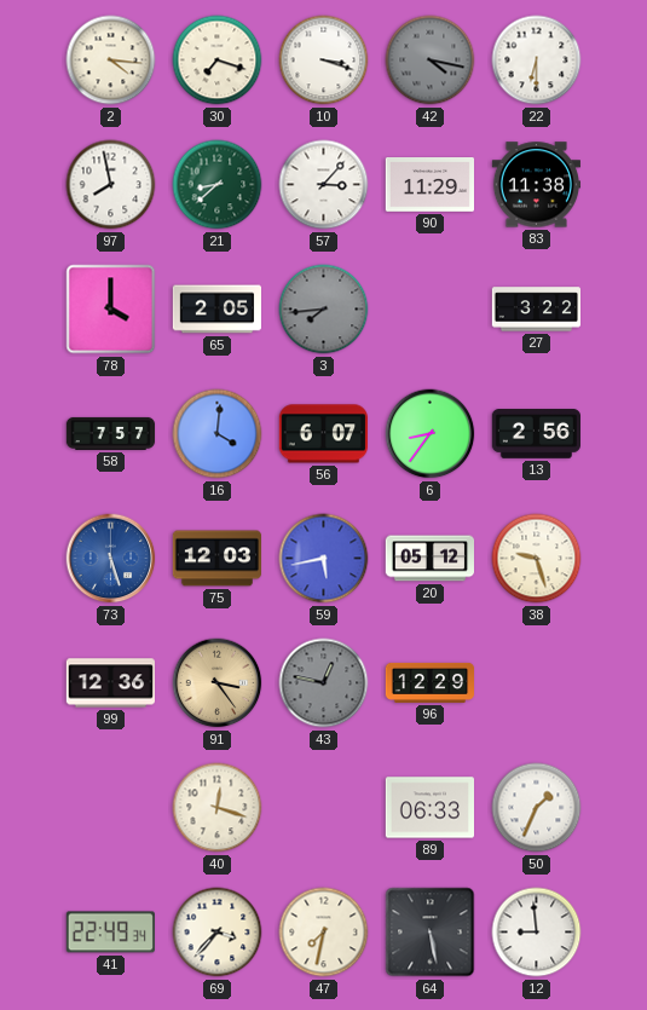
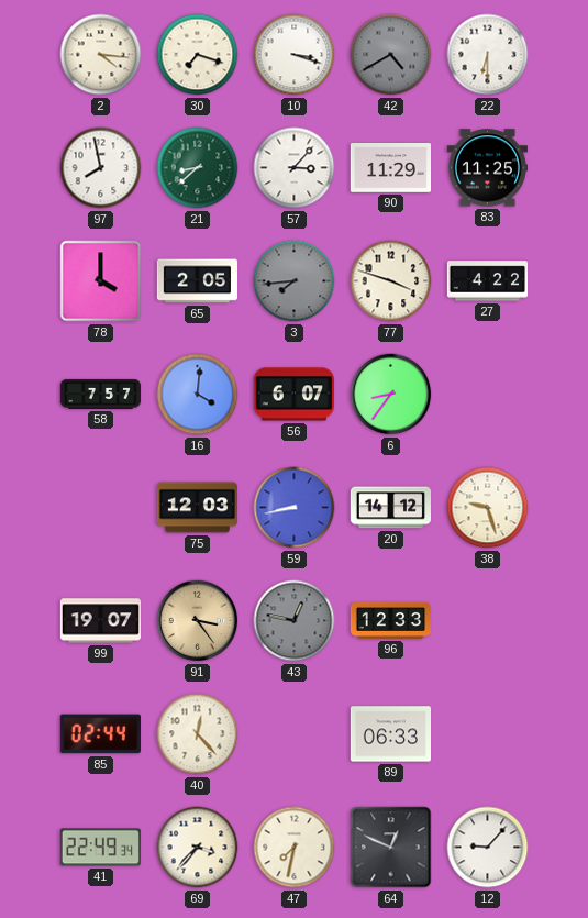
42: 4:17 -> 4:40
83: 11:38 -> 11:25
77: none -> 3:48
27: 3:22 -> 4:22
13: 2:56 -> none
73: 5:27 -> none
59: 5:43 -> 8:43
20: 05:12 -> 14:12
99: 12:36 -> 19:07
96: 12:29 -> 12:33
85: none -> 02:44
40: 12:18 -> 12:23
50: 1:34 -> none
64: 5:28 -> 12:49
12: 8:59 -> 9:07
